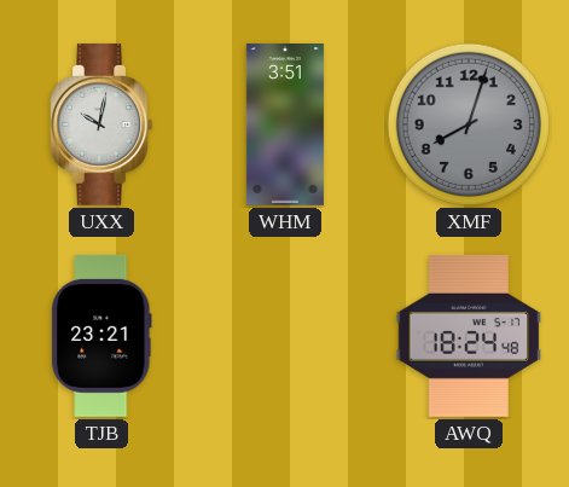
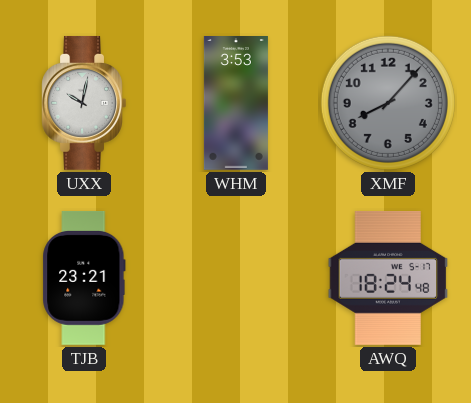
WHM: 3:51 -> 3:53
XMF: 8:03 -> 8:07
